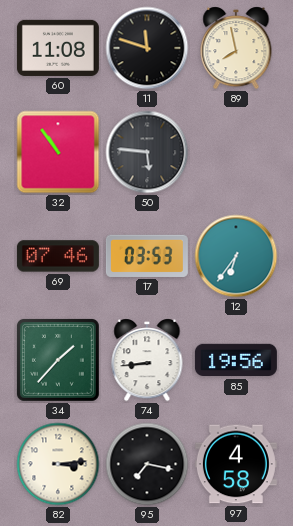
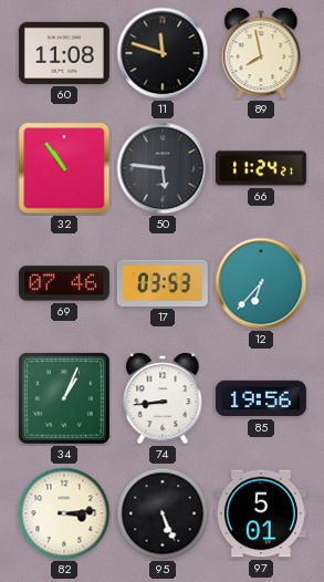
66: none -> 11:24
12: 6:36 -> 6:37
34: 1:37 -> 1:04
95: 7:17 -> 5:26
97: 4:58 -> 5:01
